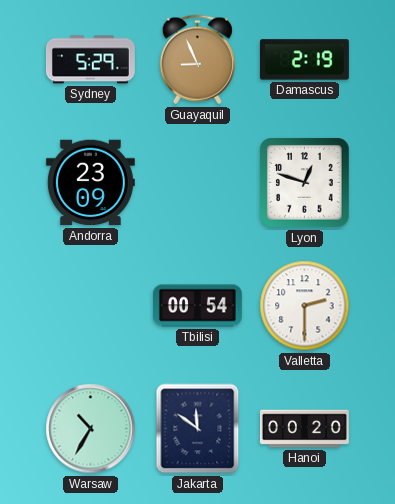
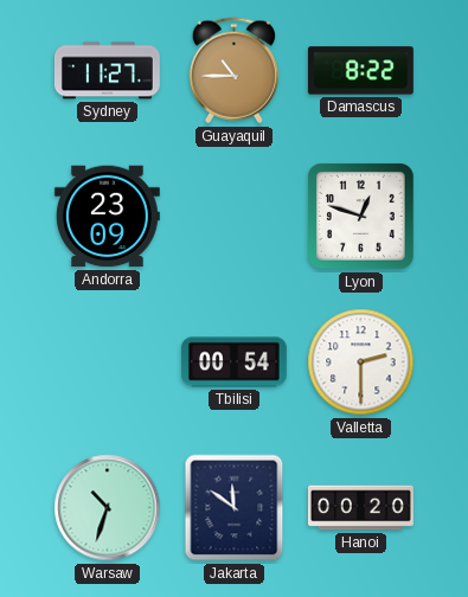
Sydney: 5:29 -> 11:27
Guayaquil: 8:56 -> 10:45
Damascus: 2:19 -> 8:22
Warsaw: 10:35 -> 10:33
